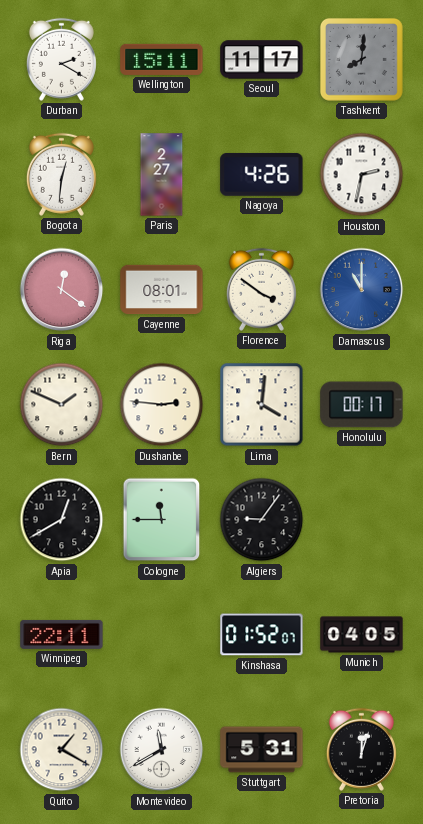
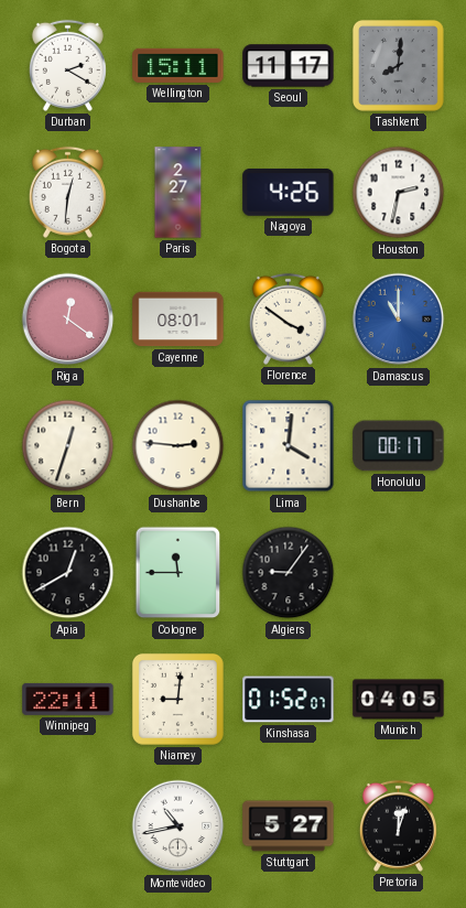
Bern: 1:49 -> 12:33
Niamey: none -> 9:01
Quito: 1:20 -> none
Montevideo: 11:40 -> 10:43
Stuttgart: 5:31 -> 5:27
